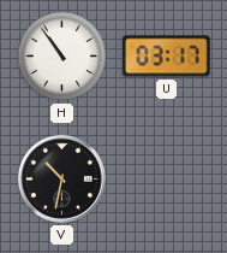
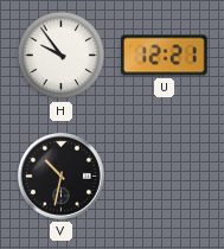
H: 10:54 -> 9:54
U: 03:17 -> 12:21
